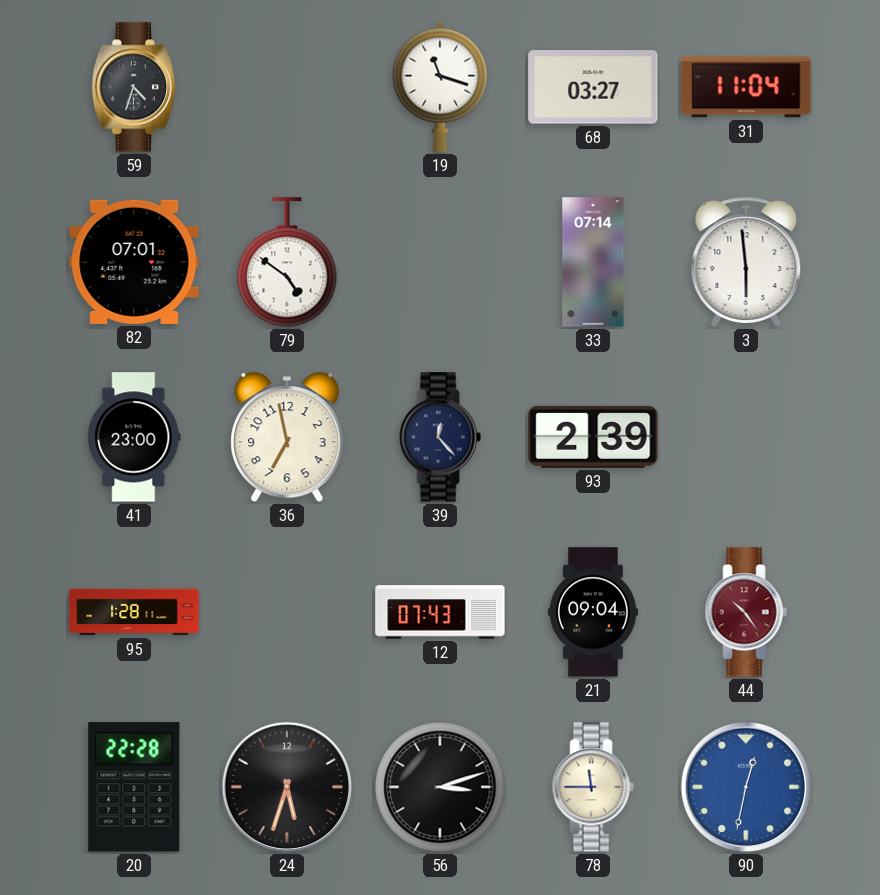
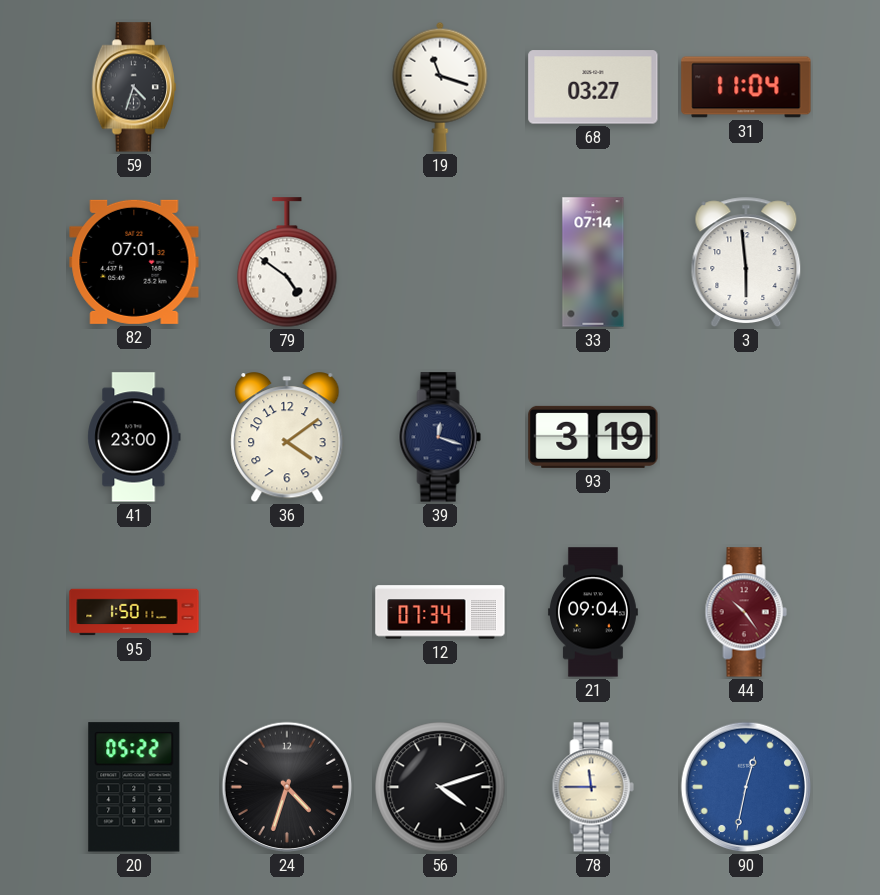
36: 6:58 -> 4:09
39: 12:23 -> 12:18
93: 2:39 -> 3:19
95: 1:28 -> 1:50
12: 07:43 -> 07:34
20: 22:28 -> 05:22
24: 5:33 -> 4:33
56: 3:12 -> 4:12
